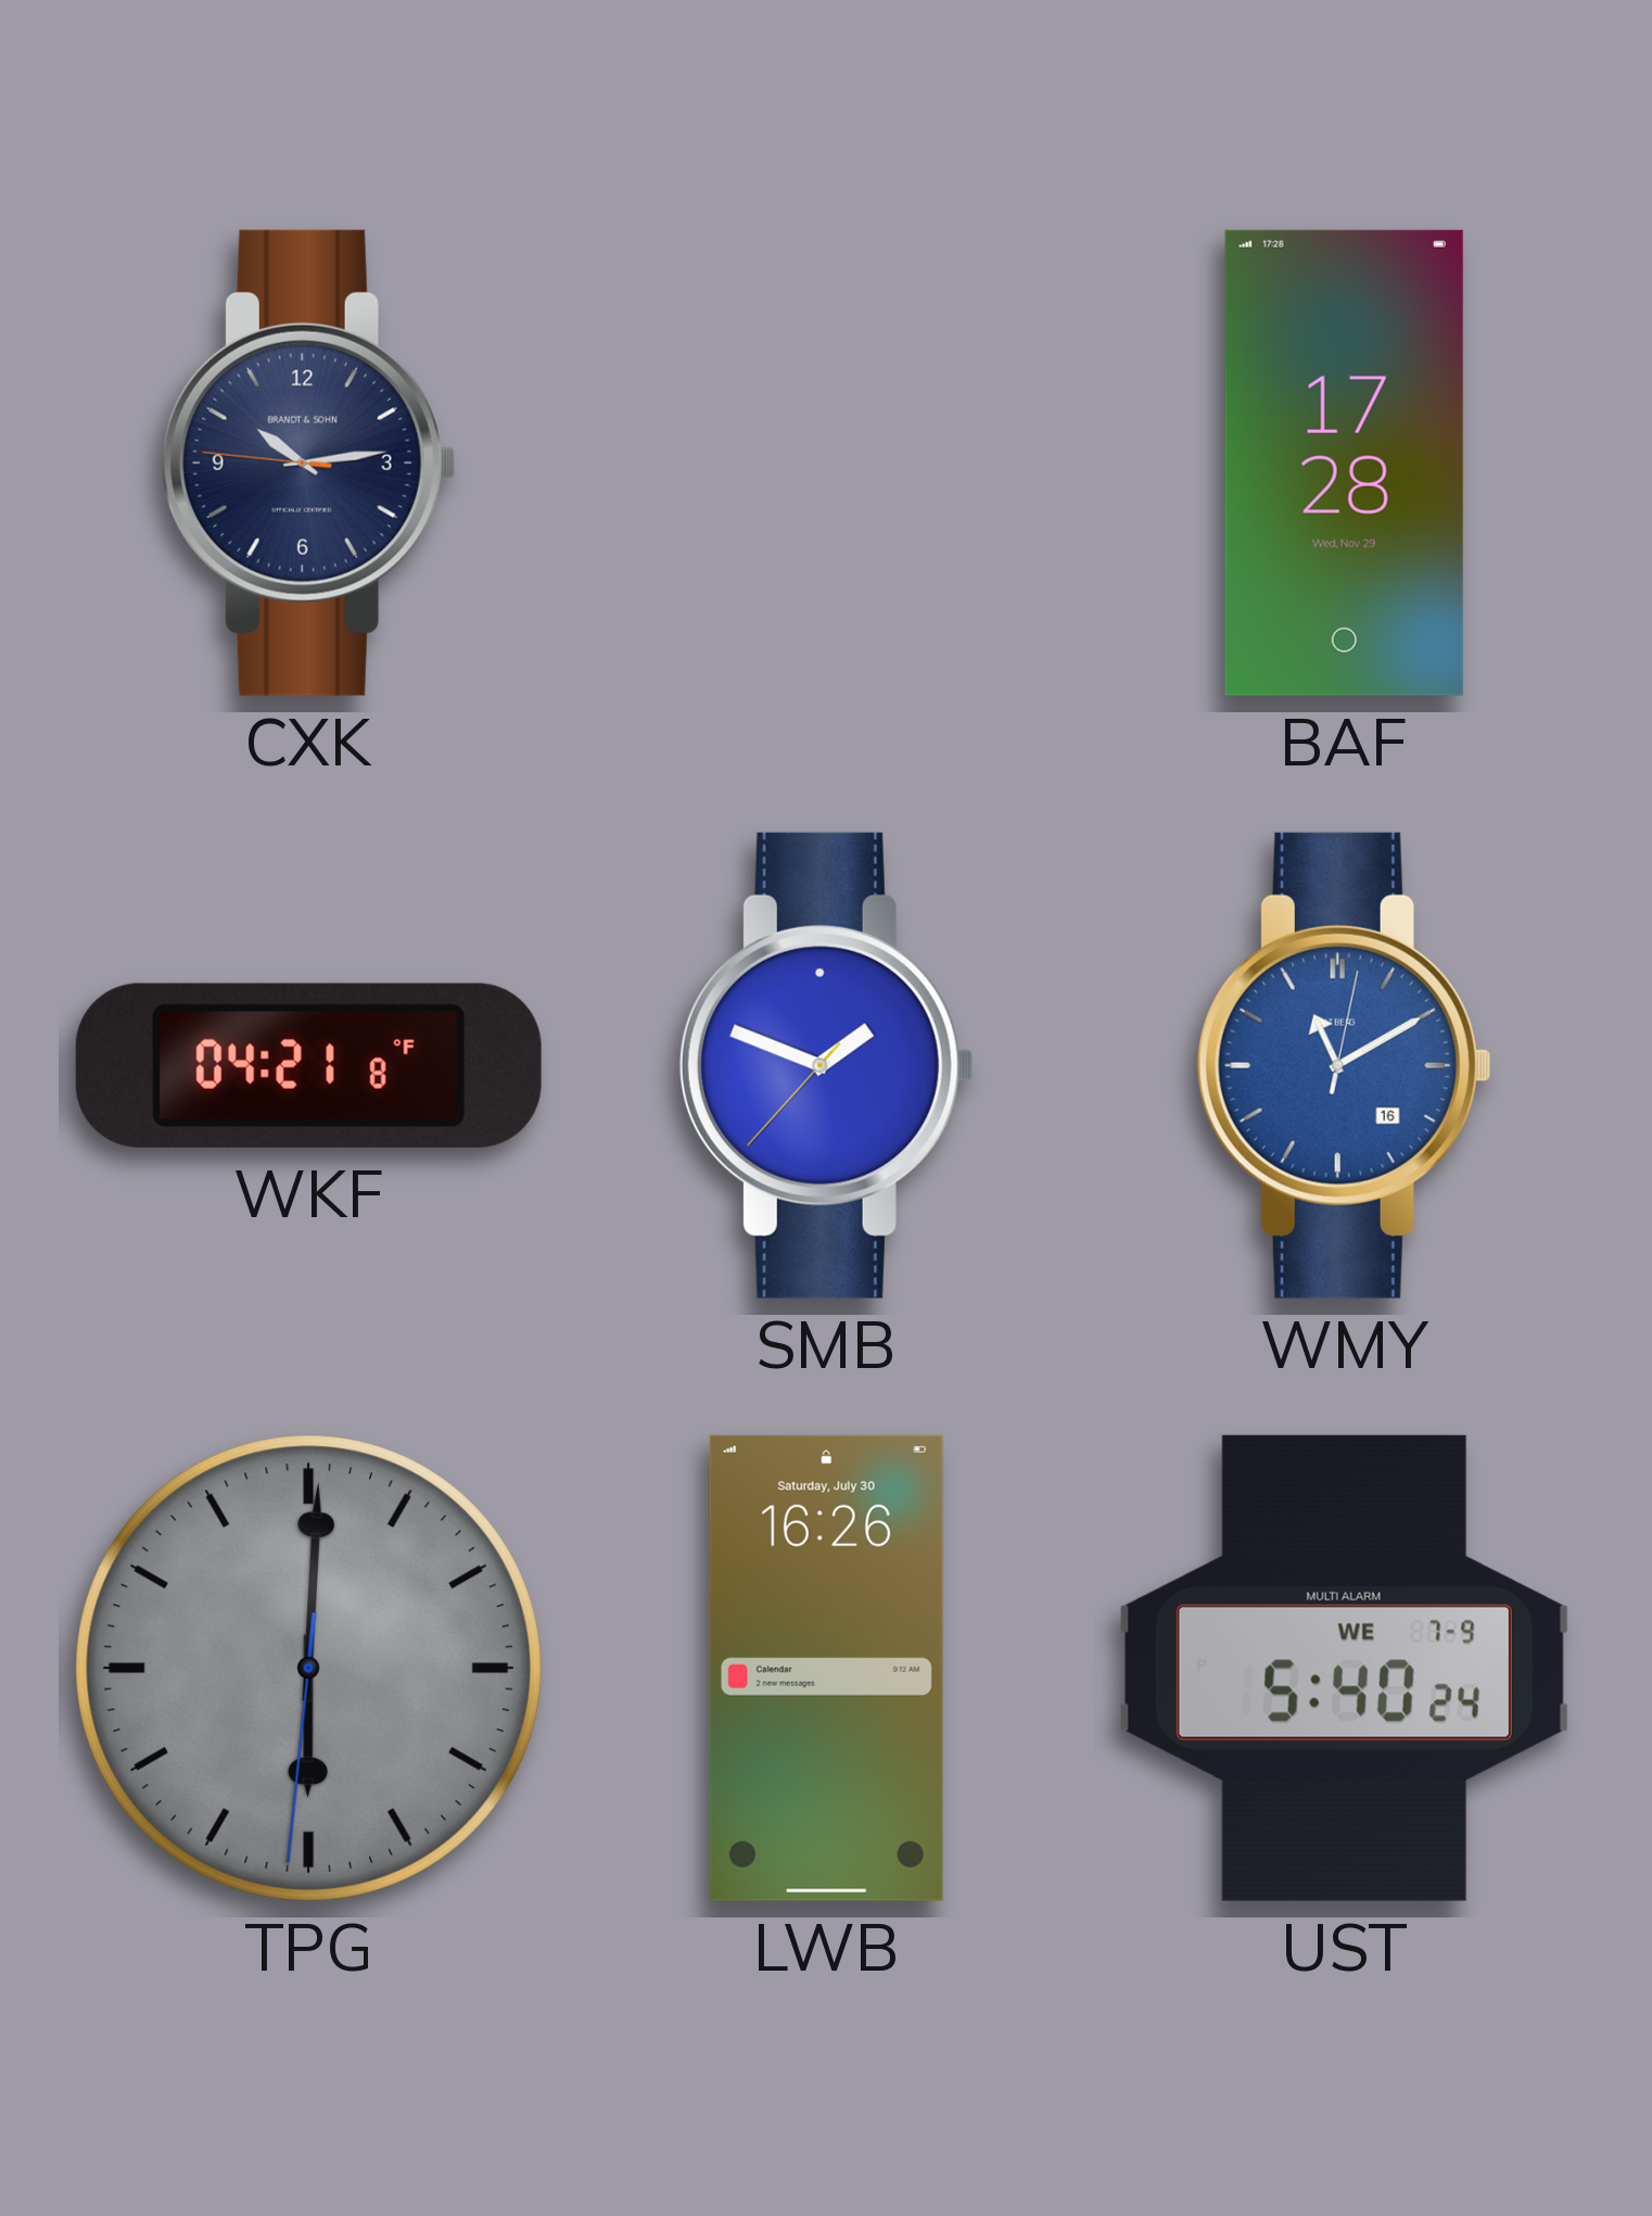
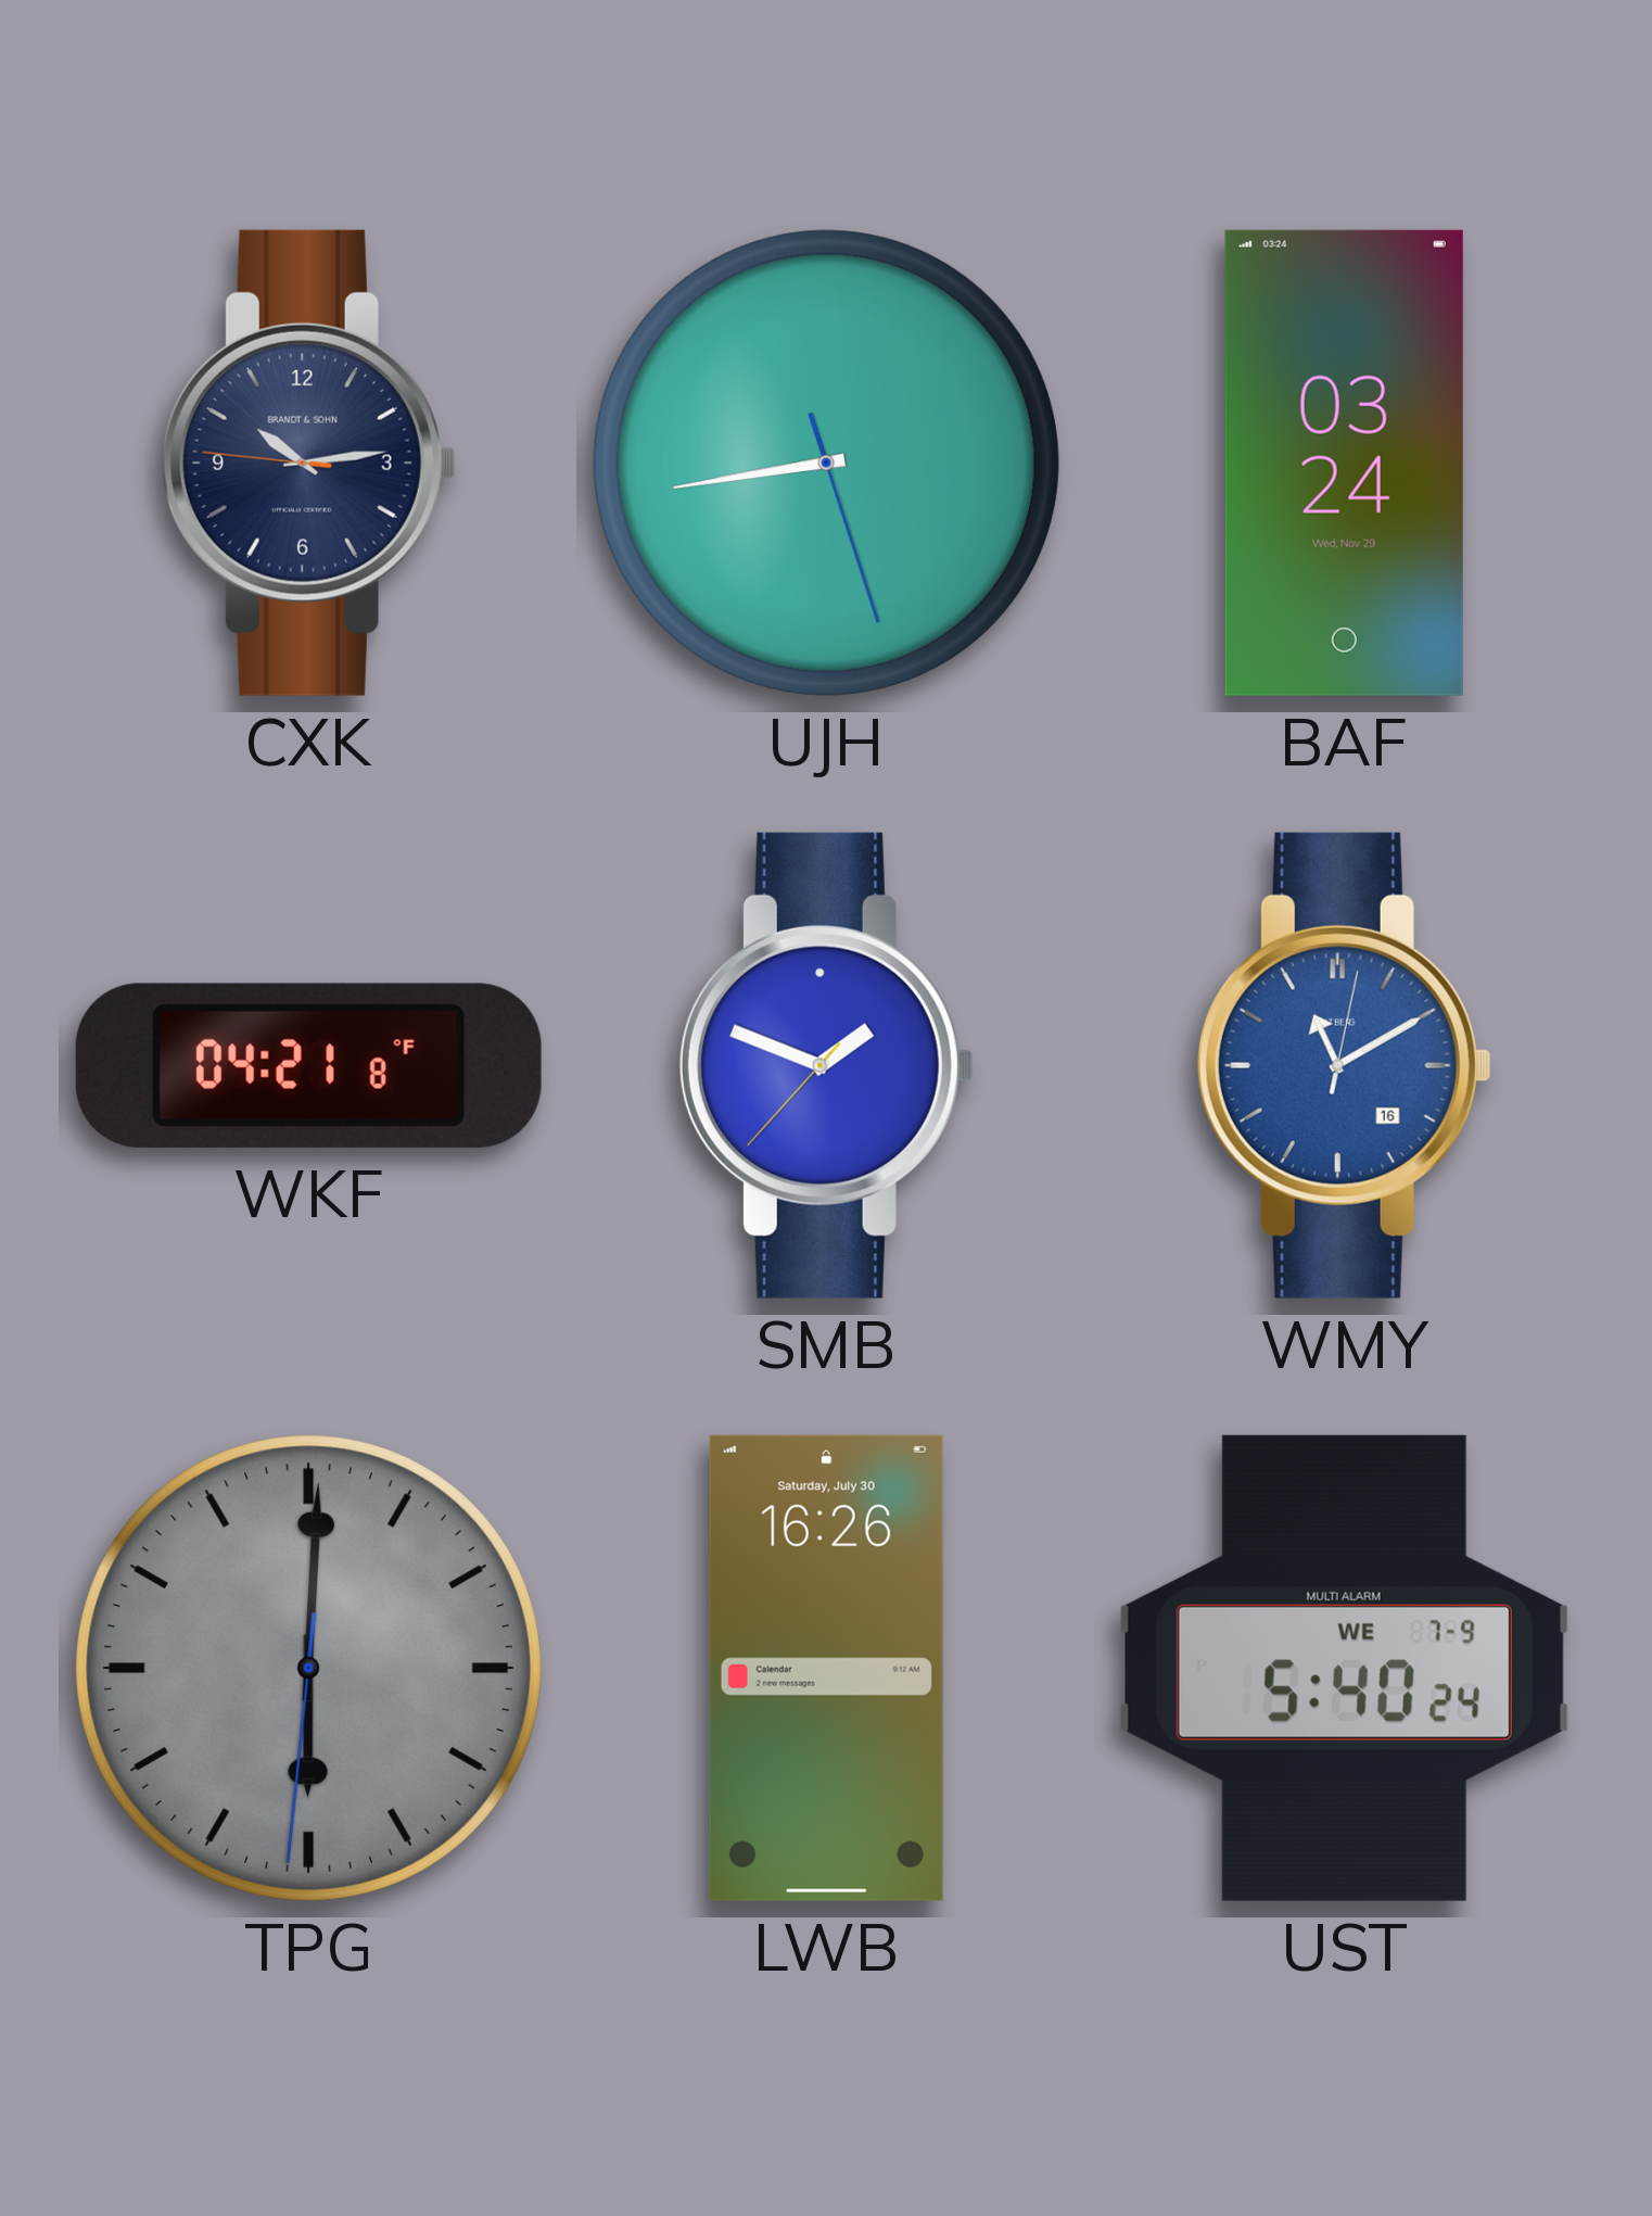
UJH: none -> 8:43
BAF: 17:28 -> 03:24
